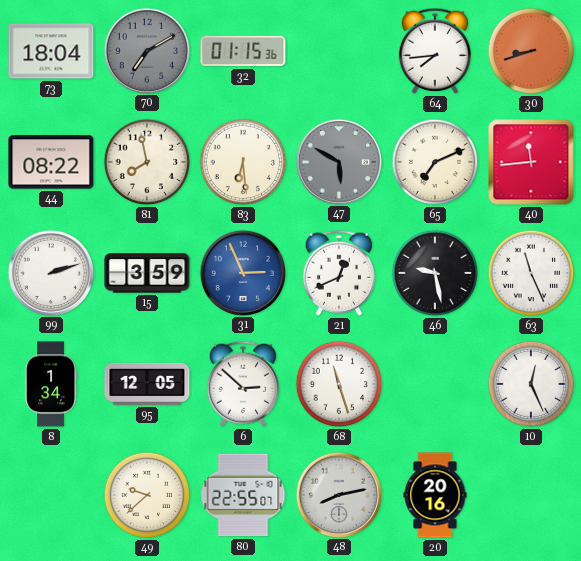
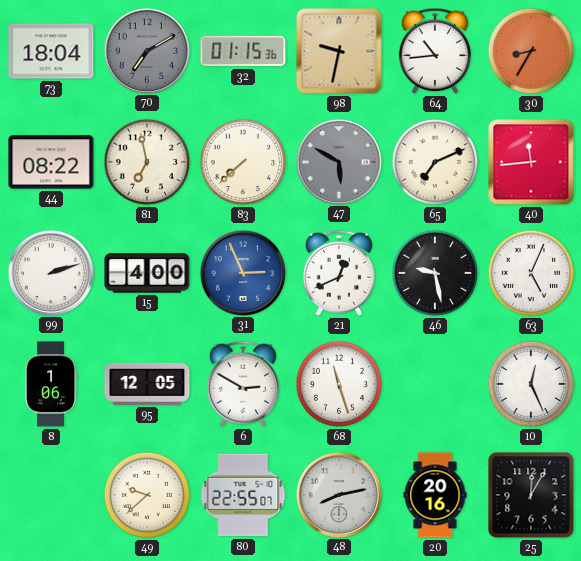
98: none -> 9:32
64: 7:44 -> 10:44
30: 8:42 -> 8:35
81: 7:58 -> 6:58
83: 6:29 -> 7:38
15: 3:59 -> 4:00
63: 11:26 -> 5:04
8: 1:34 -> 1:06
6: 2:52 -> 2:50
25: none -> 12:05
